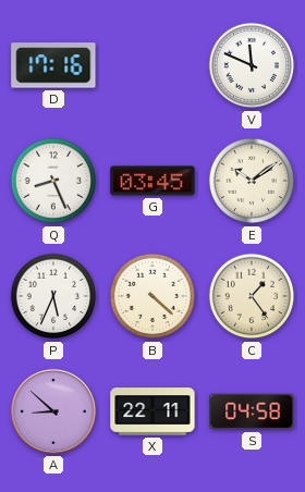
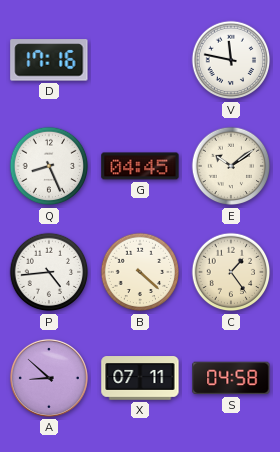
V: 11:49 -> 11:47
G: 03:45 -> 04:45
P: 5:34 -> 4:44
X: 22:11 -> 07:11
